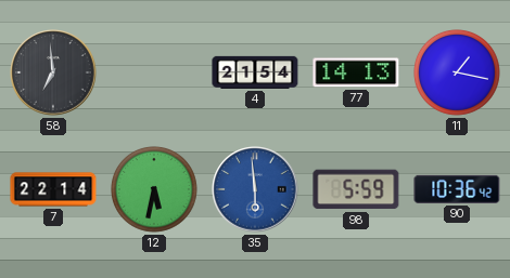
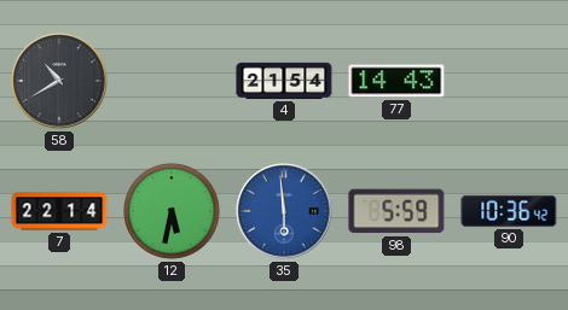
58: 6:59 -> 10:40
77: 14:13 -> 14:43
11: 1:17 -> none
